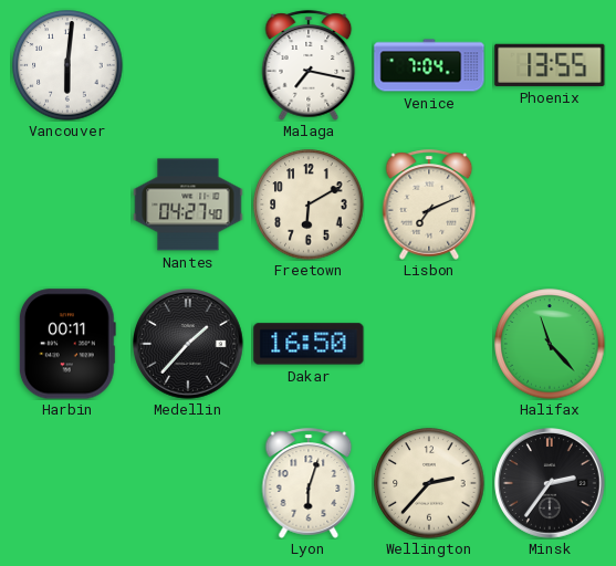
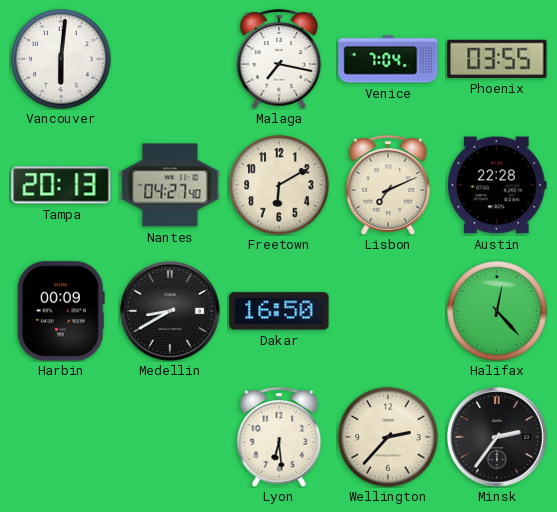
Phoenix: 13:55 -> 03:55
Tampa: none -> 20:13
Austin: none -> 22:28
Harbin: 00:11 -> 00:09
Medellin: 1:37 -> 8:40
Halifax: 11:23 -> 12:23
Lyon: 6:03 -> 6:29
